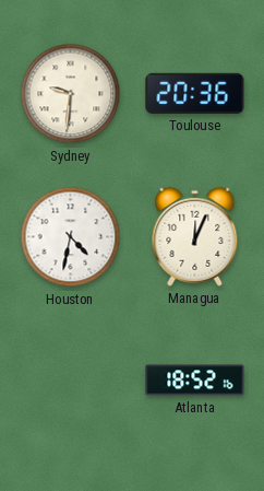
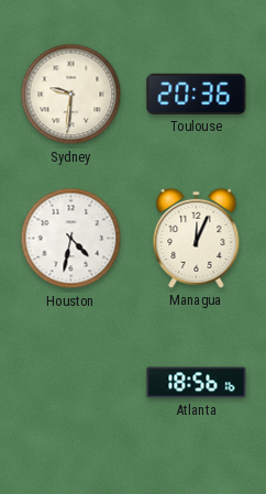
Atlanta: 18:52 -> 18:56
